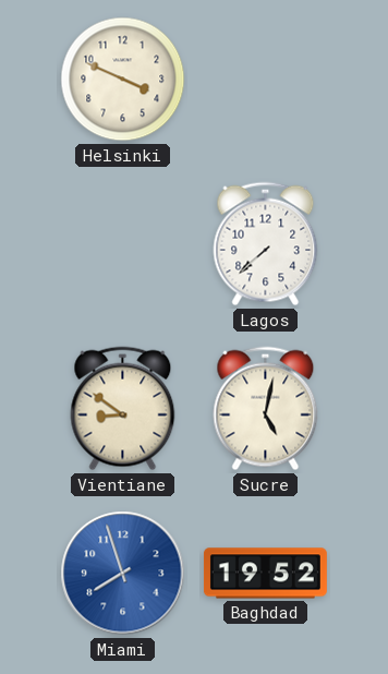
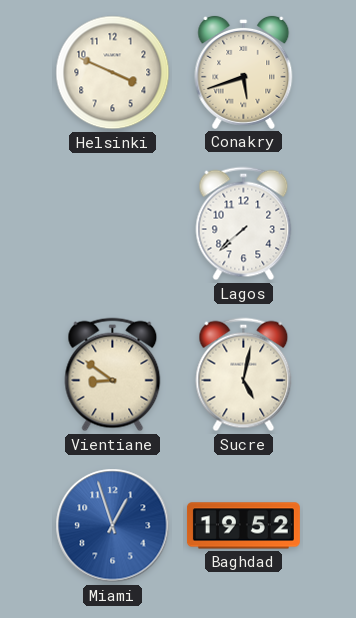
Conakry: none -> 5:42
Miami: 7:57 -> 12:57
